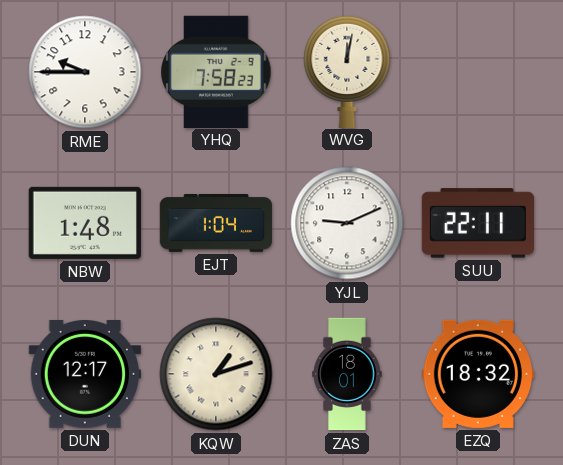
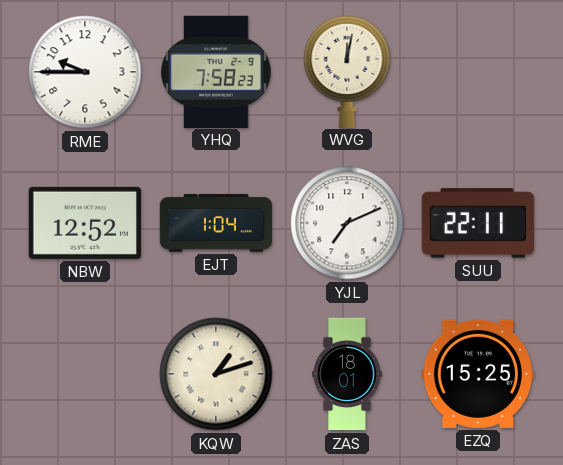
NBW: 1:48 -> 12:52
YJL: 9:11 -> 7:11
DUN: 12:17 -> none
EZQ: 18:32 -> 15:25
